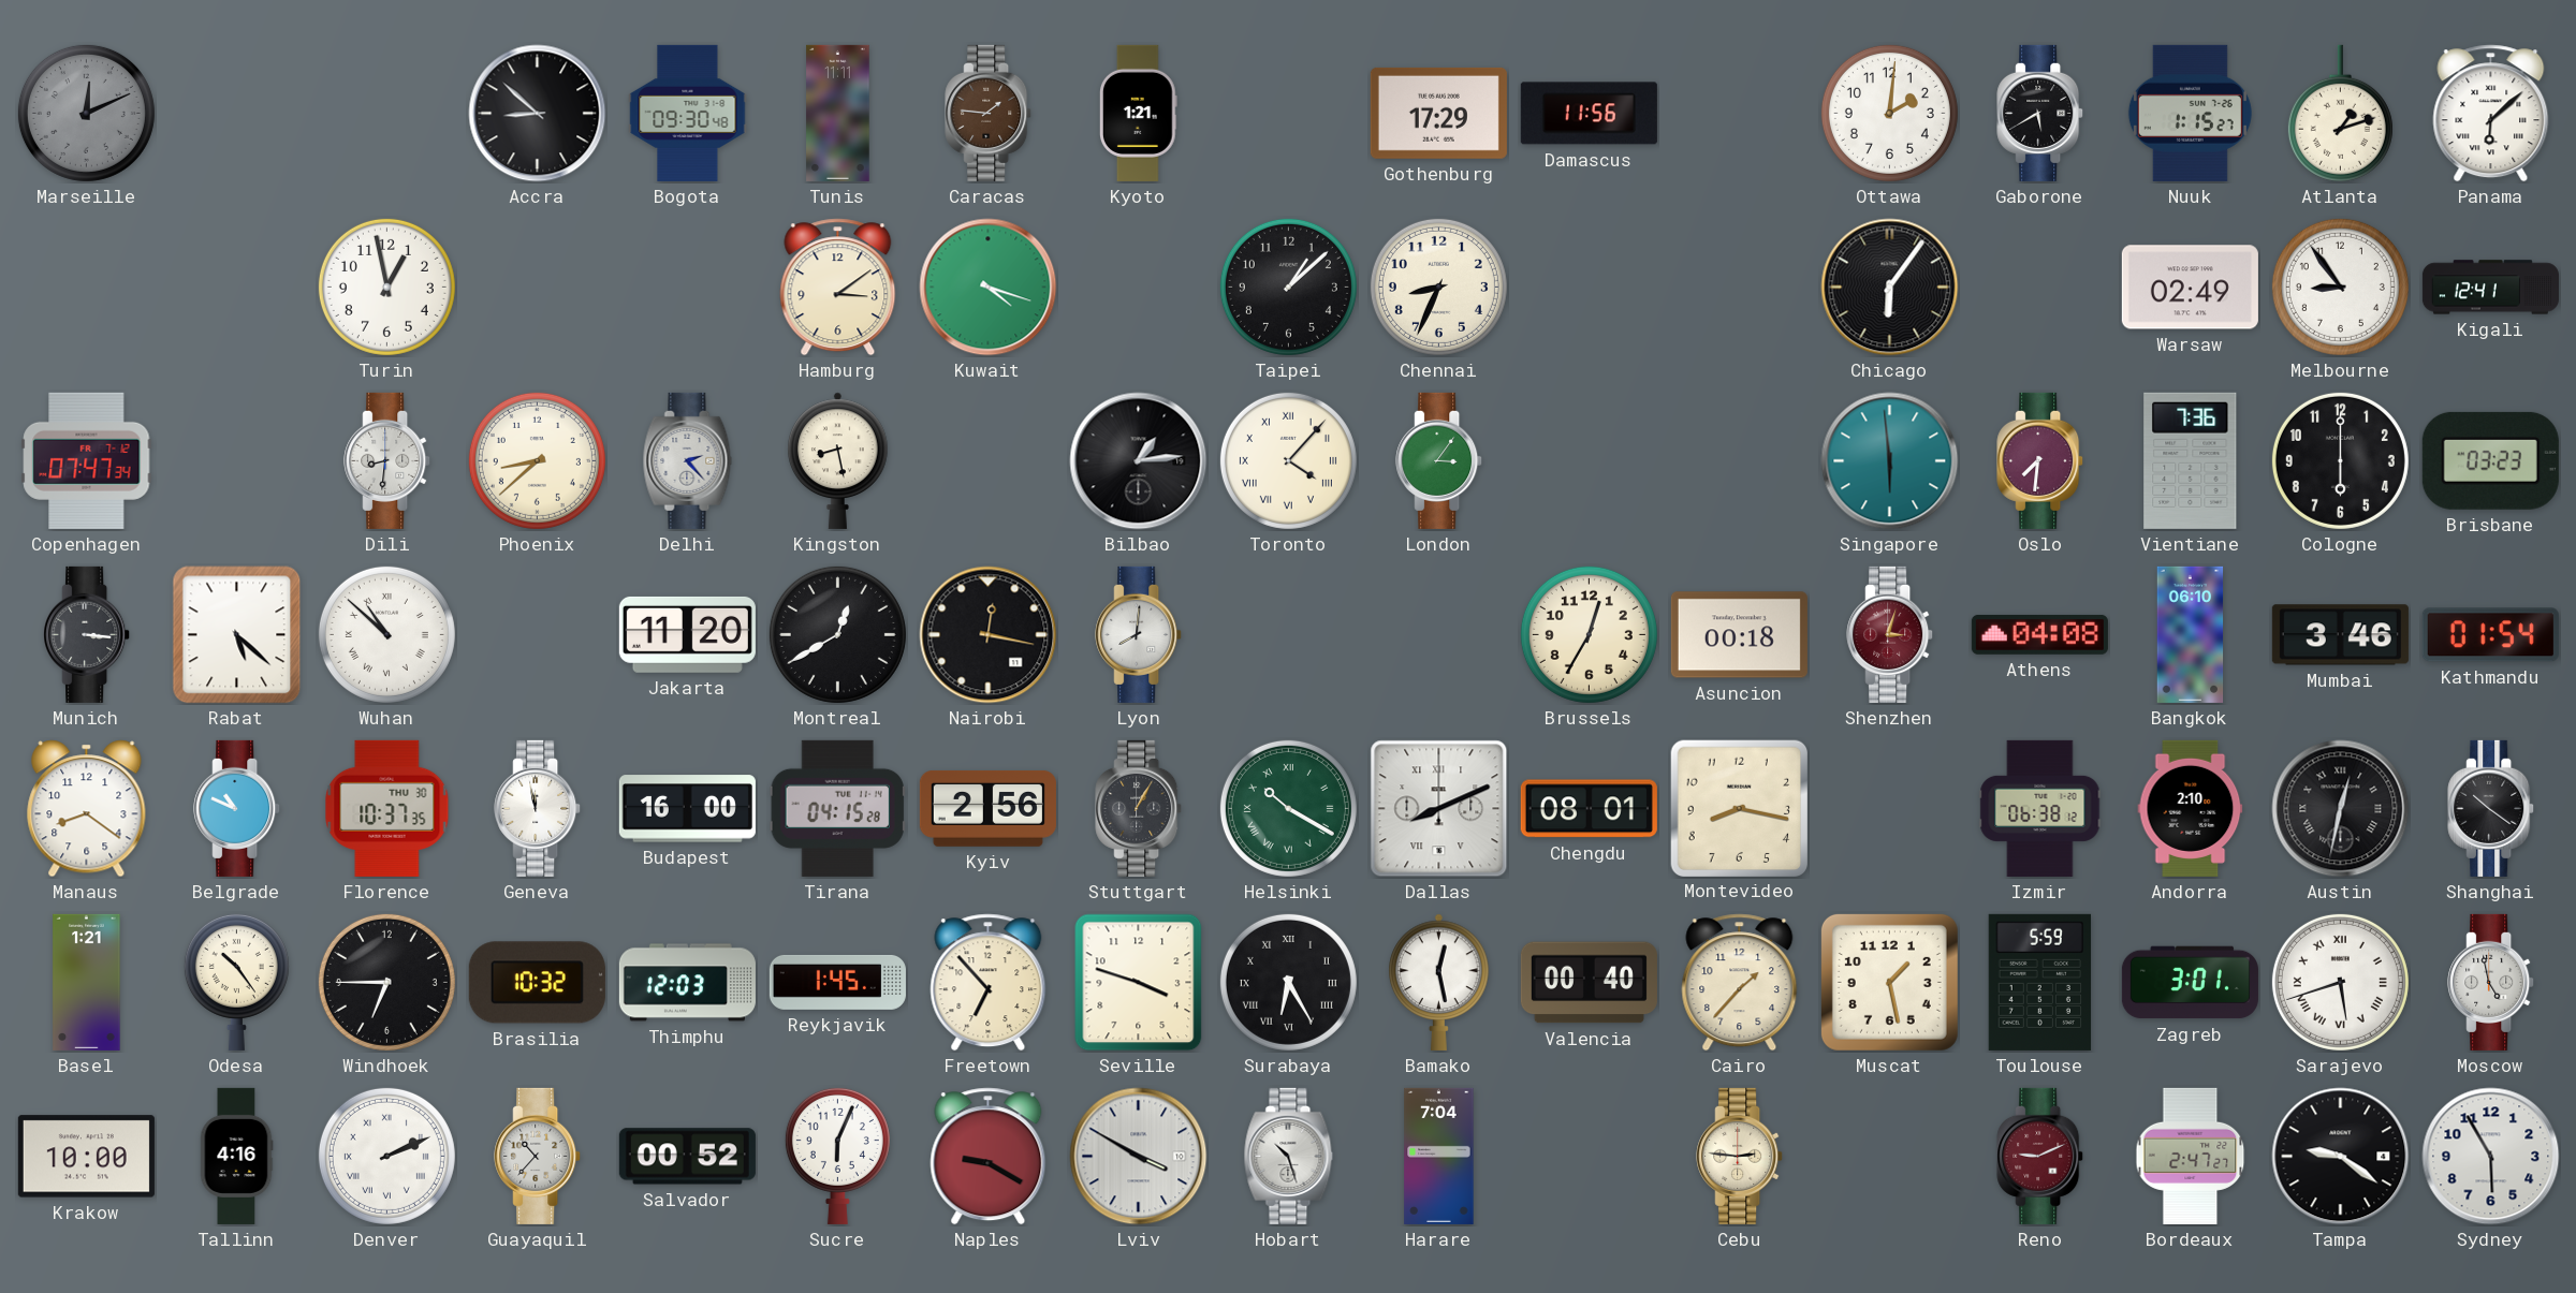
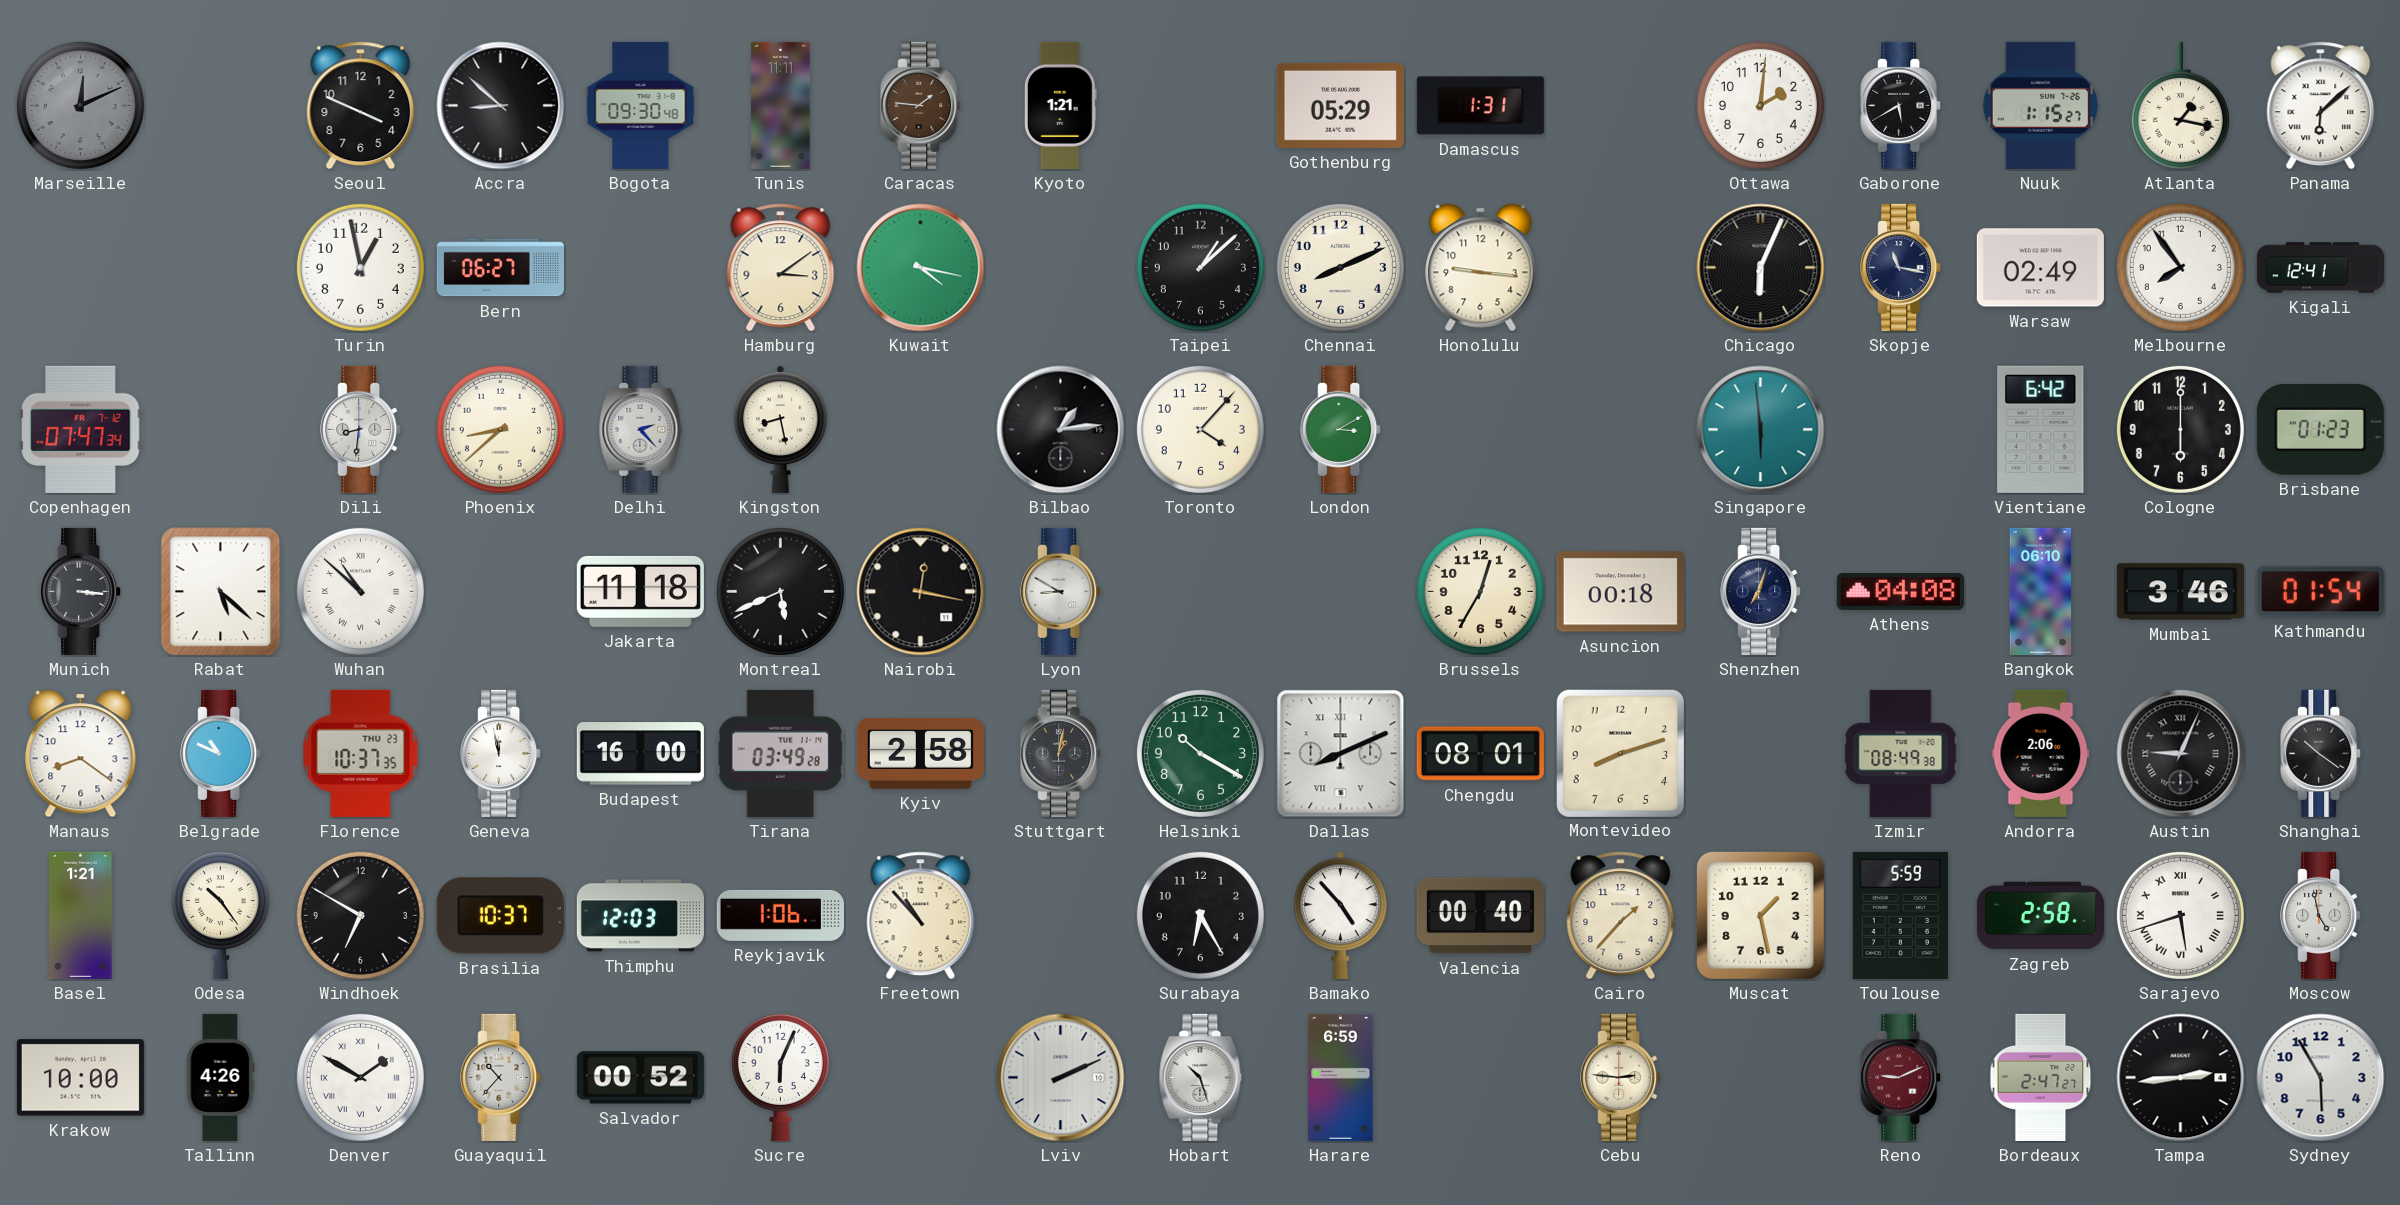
Seoul: none -> 3:49
Gothenburg: 17:29 -> 05:29
Damascus: 11:56 -> 1:31
Atlanta: 1:12 -> 1:17
Bern: none -> 06:27
Kuwait: 4:18 -> 4:17
Chennai: 8:34 -> 8:11
Honolulu: none -> 9:16
Chicago: 6:06 -> 6:04
Skopje: none -> 11:17
Melbourne: 8:54 -> 7:54
Toronto numerals: Roman -> Arabic
London: 3:06 -> 3:10
Oslo: 7:31 -> none
Vientiane: 7:36 -> 6:42
Brisbane: 03:23 -> 01:23
Jakarta: 11:20 -> 11:18
Montreal: 12:40 -> 5:41
Lyon: 8:01 -> 8:50
Shenzhen: 3:03 -> 7:03
Shenzhen dial: burgundy -> navy
Florence date: THU 30 -> THU 23
Tirana: 04:15 -> 03:49
Kyiv: 2:56 -> 2:58
Stuttgart: 1:05 -> 1:02
Helsinki numerals: Roman -> Arabic
Montevideo: 8:17 -> 8:12
Izmir: 06:38 -> 08:49
Andorra: 2:10 -> 2:06
Austin: 12:32 -> 9:04
Windhoek: 6:45 -> 6:50
Brasilia: 10:32 -> 10:37
Reykjavik: 1:45 -> 1:06
Freetown: 6:53 -> 10:53
Seville: 3:48 -> none
Surabaya numerals: Roman -> Arabic
Bamako: 12:28 -> 4:53
Zagreb: 3:01 -> 2:58
Tallinn: 4:16 -> 4:26
Denver: 2:11 -> 1:50
Naples: 9:20 -> none
Lviv: 3:50 -> 2:11
Harare: 7:04 -> 6:59
Tampa: 9:21 -> 2:44
